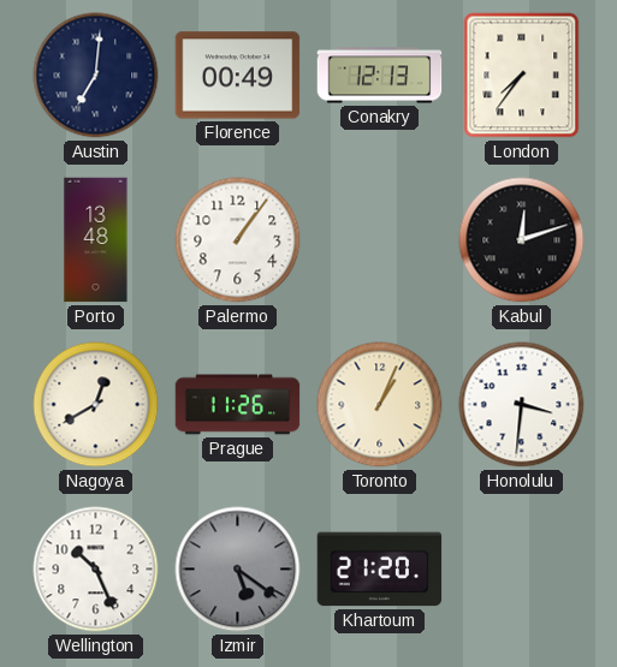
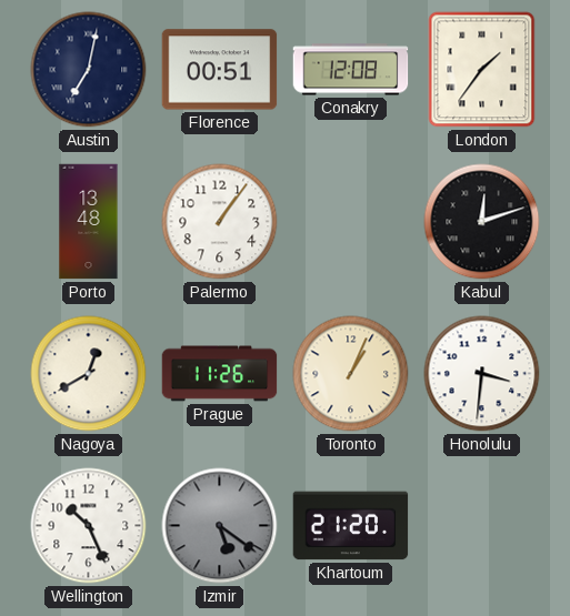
Austin: 7:01 -> 7:02
Florence: 00:49 -> 00:51
Conakry: 12:13 -> 12:08
London: 7:36 -> 1:36
